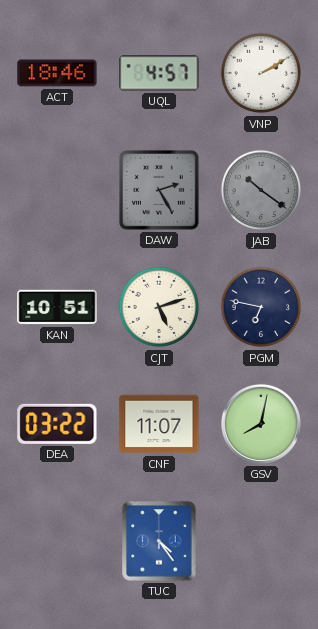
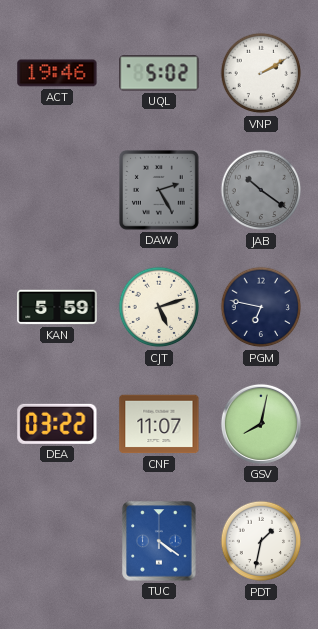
ACT: 18:46 -> 19:46
UQL: 4:57 -> 5:02
KAN: 10:51 -> 5:59
TUC: 4:24 -> 4:21
PDT: none -> 1:32
